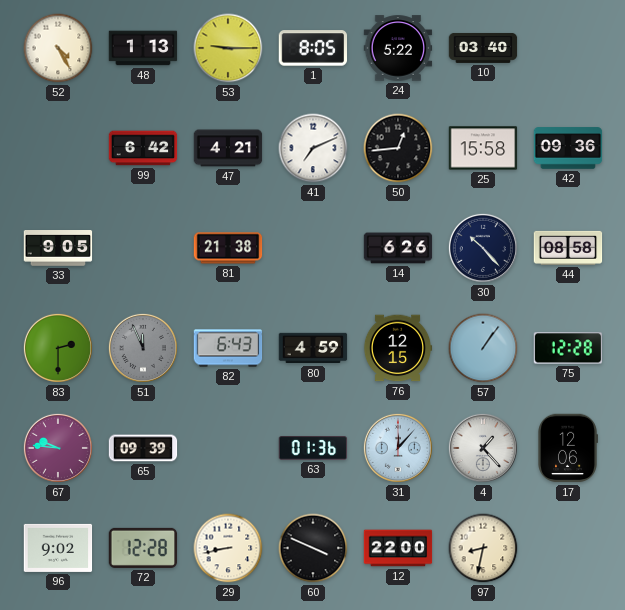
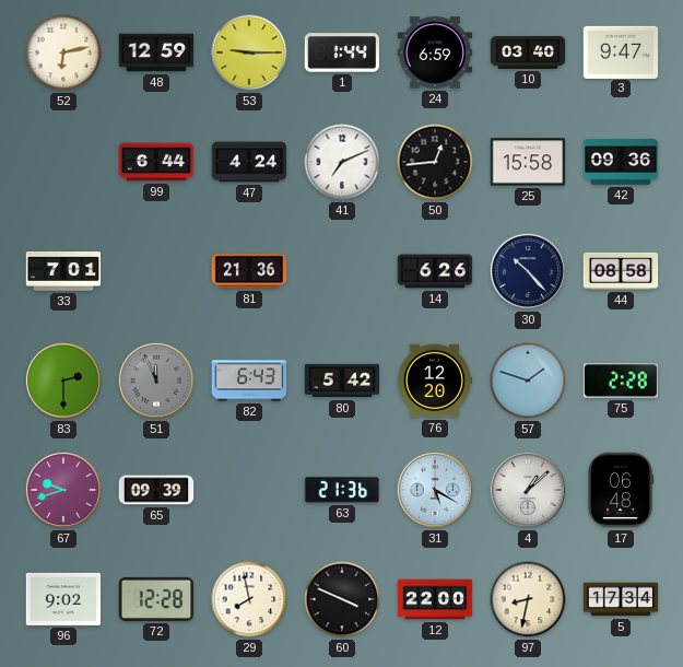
52: 4:25 -> 6:13
48: 1:13 -> 12:59
1: 8:05 -> 1:44
24: 5:22 -> 6:59
3: none -> 9:47
99: 6:42 -> 6:44
47: 4:21 -> 4:24
33: 9:05 -> 7:01
81: 21:38 -> 21:36
80: 4:59 -> 5:42
76: 12:15 -> 12:20
57: 1:06 -> 1:48
75: 12:28 -> 2:28
67: 9:46 -> 9:42
63: 01:36 -> 21:36
31: 12:07 -> 5:20
4: 1:23 -> 1:08
17: 12:06 -> 06:48
29: 8:43 -> 7:58
5: none -> 17:34
